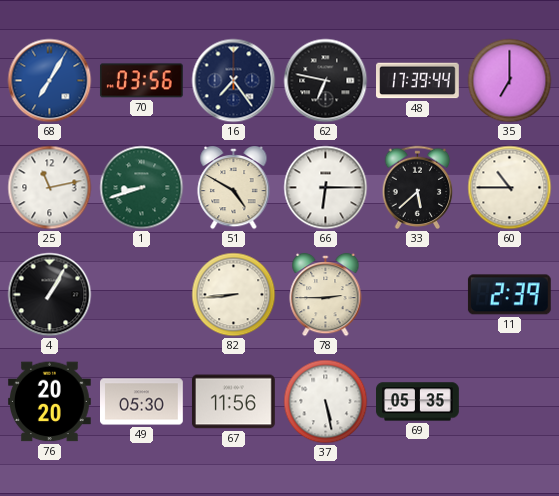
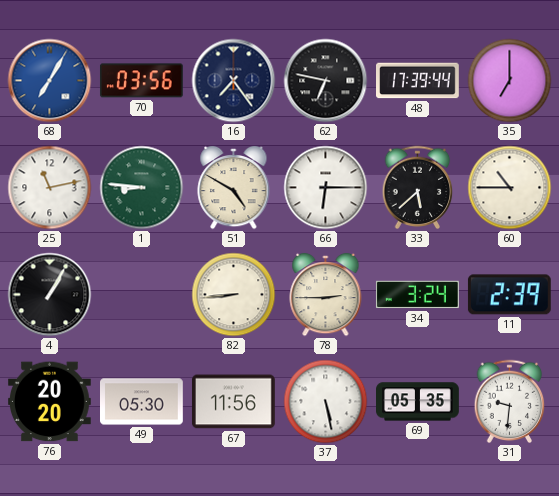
1: 8:42 -> 8:46
34: none -> 3:24
31: none -> 9:31
